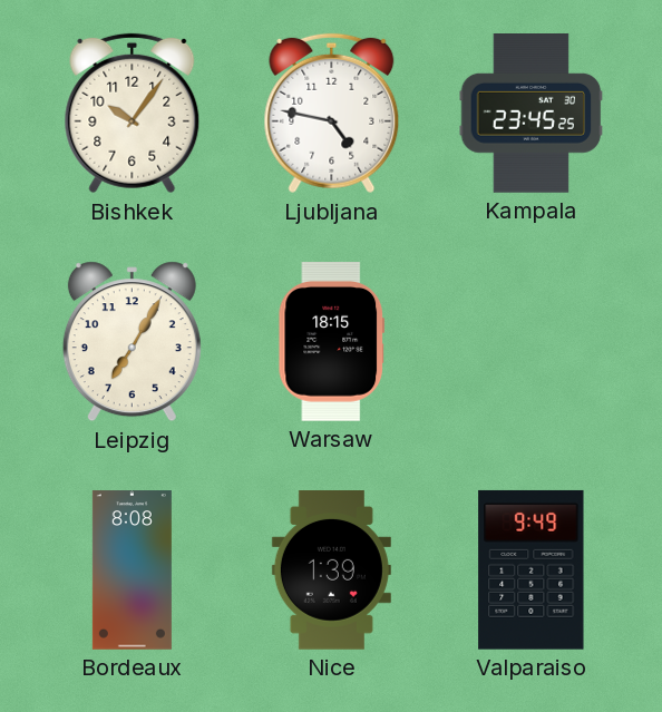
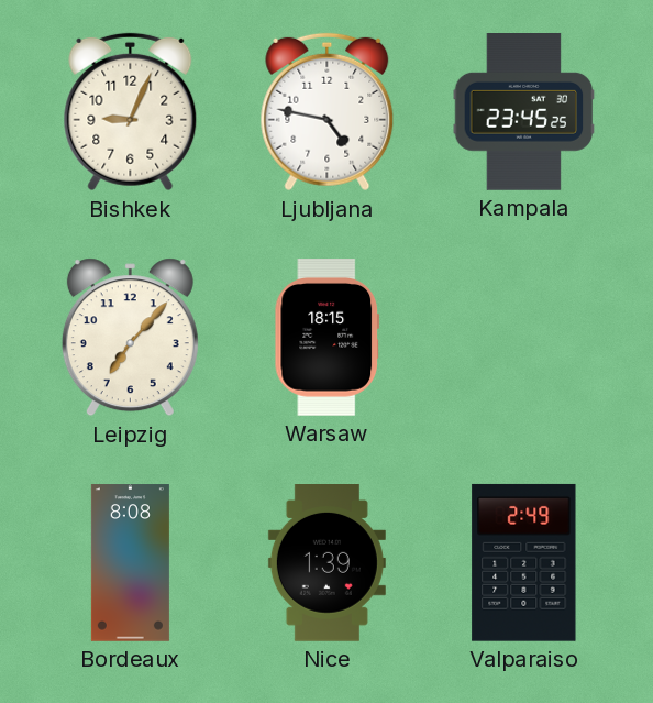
Bishkek: 10:06 -> 9:04
Leipzig: 7:05 -> 7:07
Valparaiso: 9:49 -> 2:49
